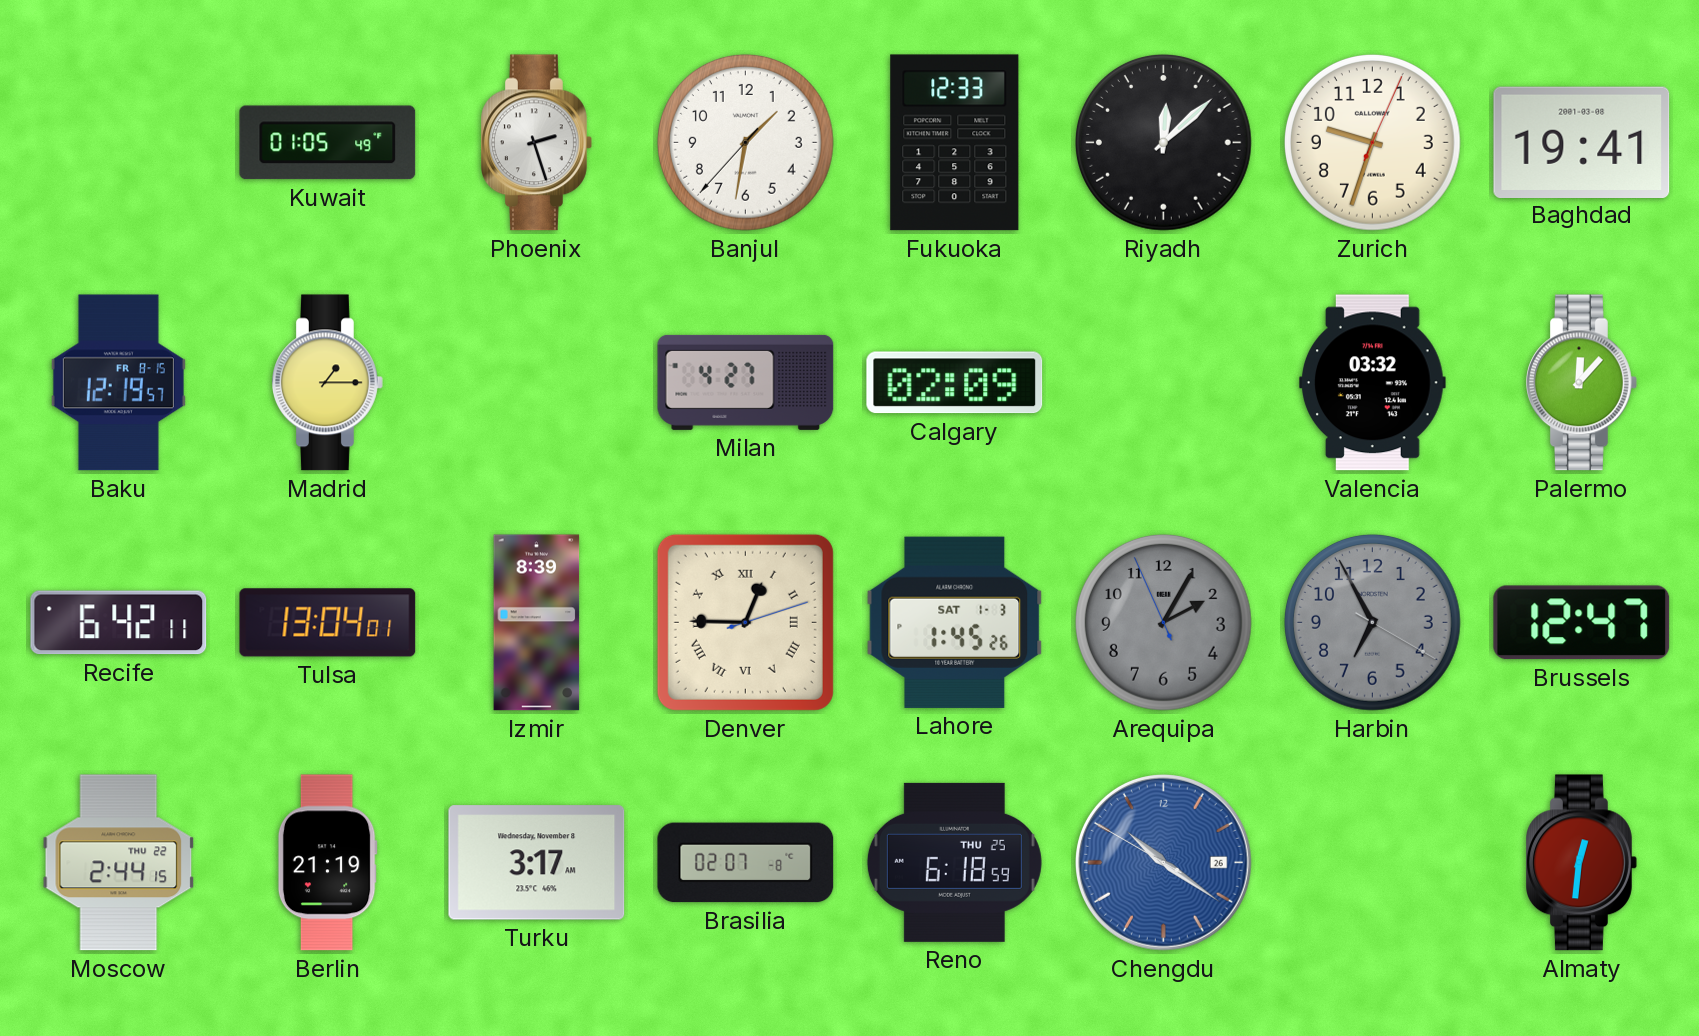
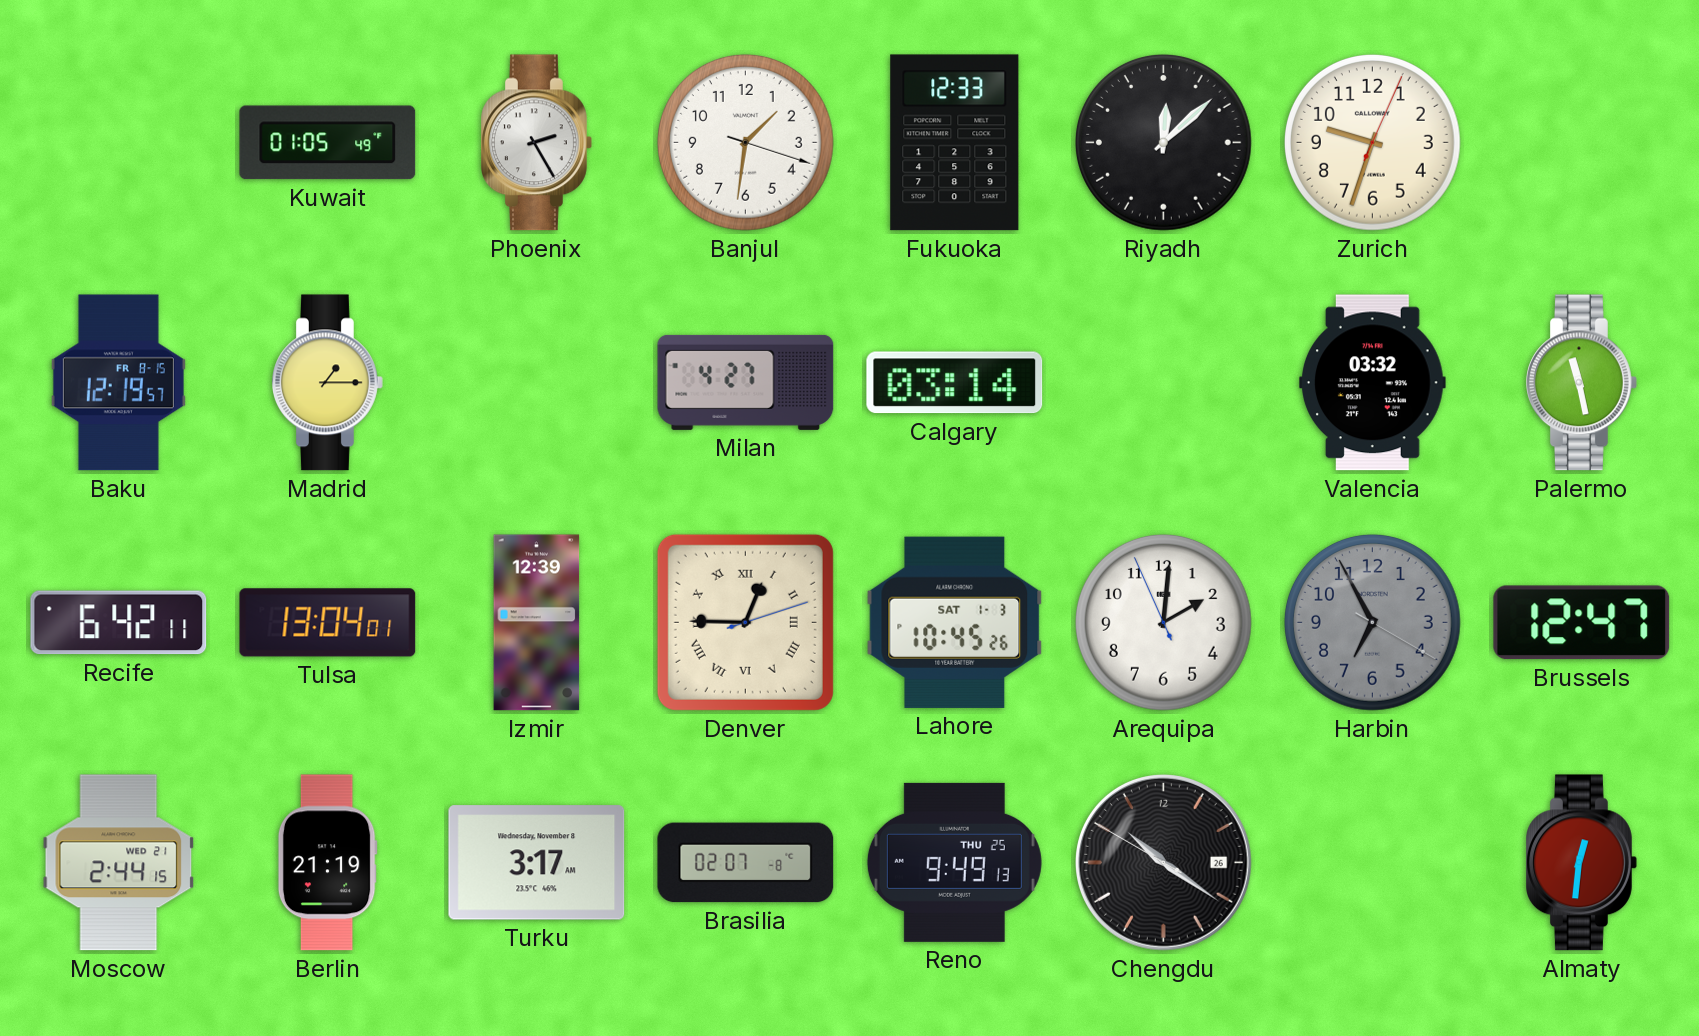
Phoenix: 2:27 -> 2:25
Banjul: 1:31:37 -> 1:31:18
Baghdad: 19:41 -> none
Calgary: 02:09 -> 03:14
Palermo: 12:07 -> 11:28
Izmir: 8:39 -> 12:39
Lahore: 1:45 -> 10:45
Arequipa: 2:04 -> 2:00
Arequipa dial: grey -> white
Moscow date: THU 22 -> WED 21
Reno: 6:18 -> 9:49
Chengdu dial: blue -> black
